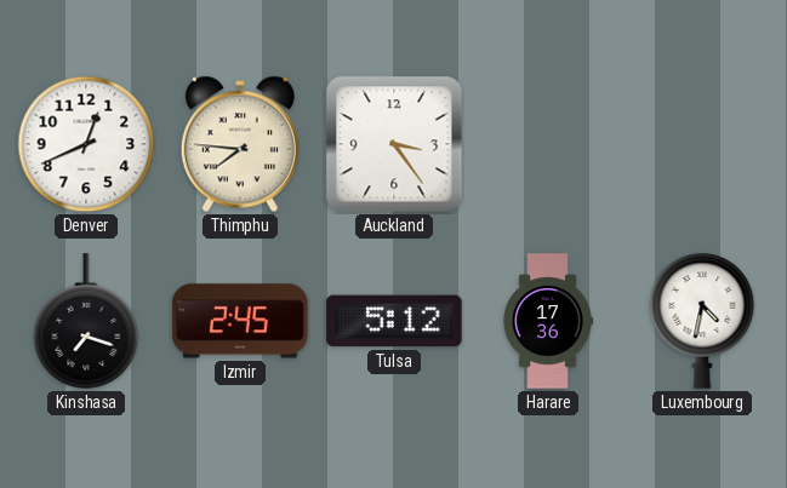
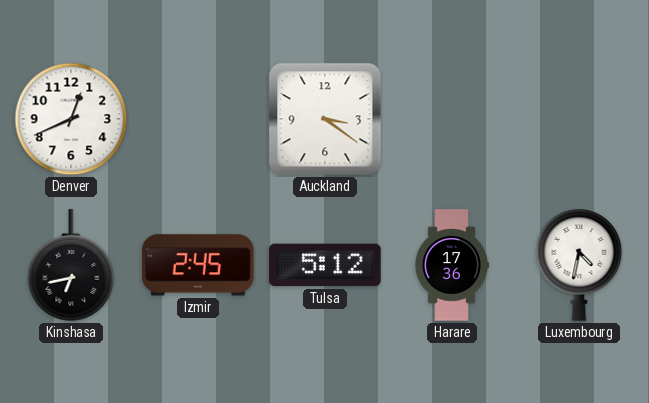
Thimphu: 7:46 -> none
Auckland: 3:24 -> 3:21
Kinshasa: 7:18 -> 6:43
